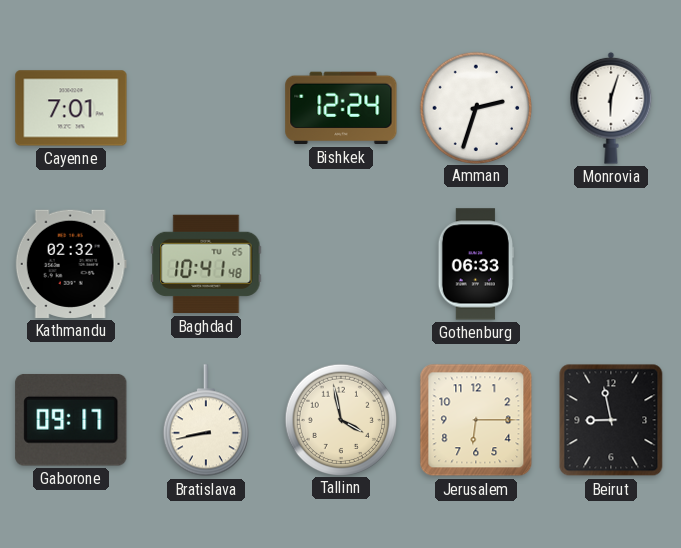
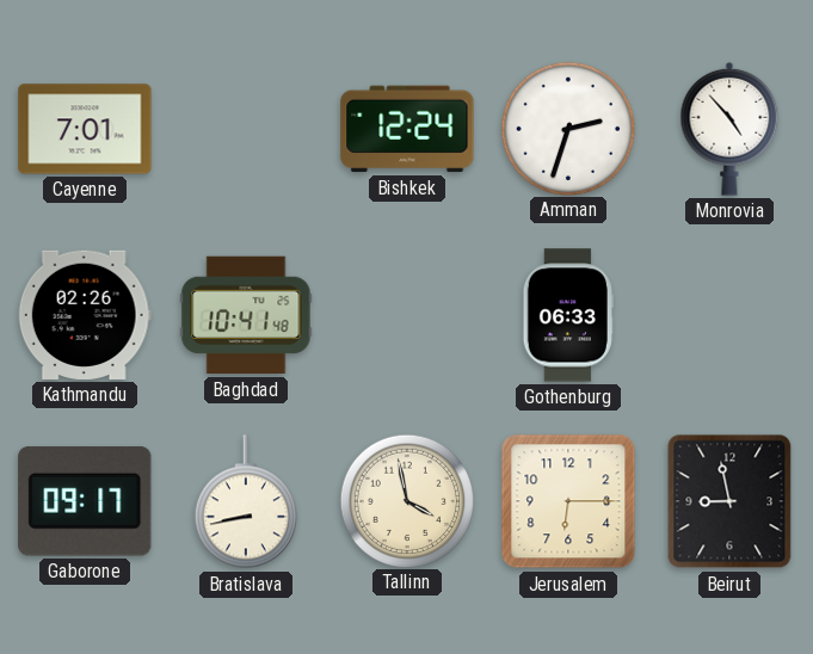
Monrovia: 6:03 -> 4:53
Kathmandu: 02:32 -> 02:26
